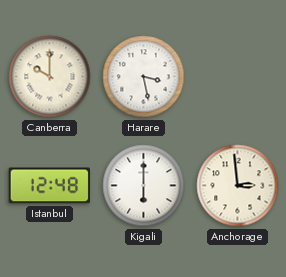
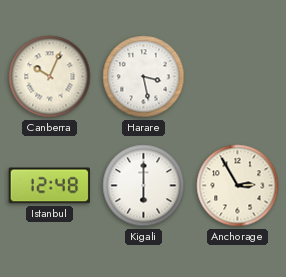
Canberra: 10:00 -> 10:04
Anchorage: 2:59 -> 2:55
